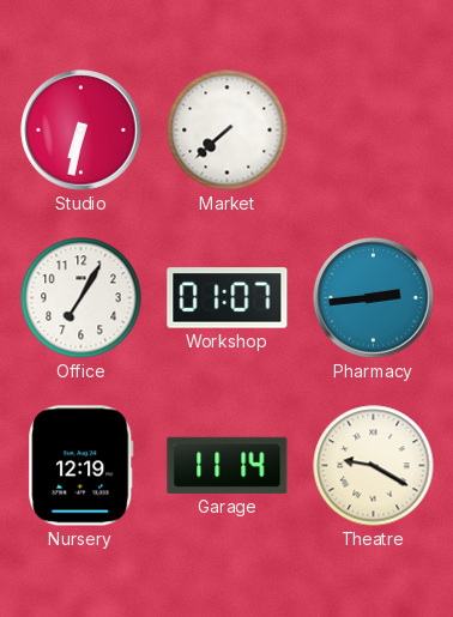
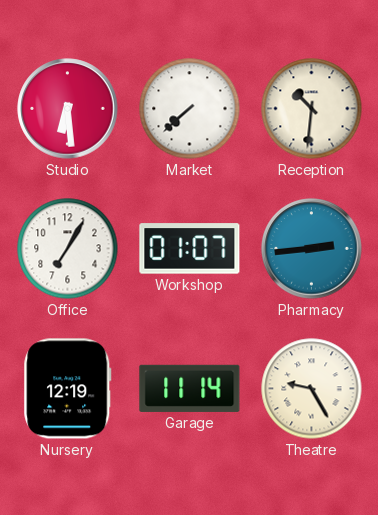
Studio: 6:32 -> 6:29
Reception: none -> 10:31
Theatre: 9:20 -> 9:25
